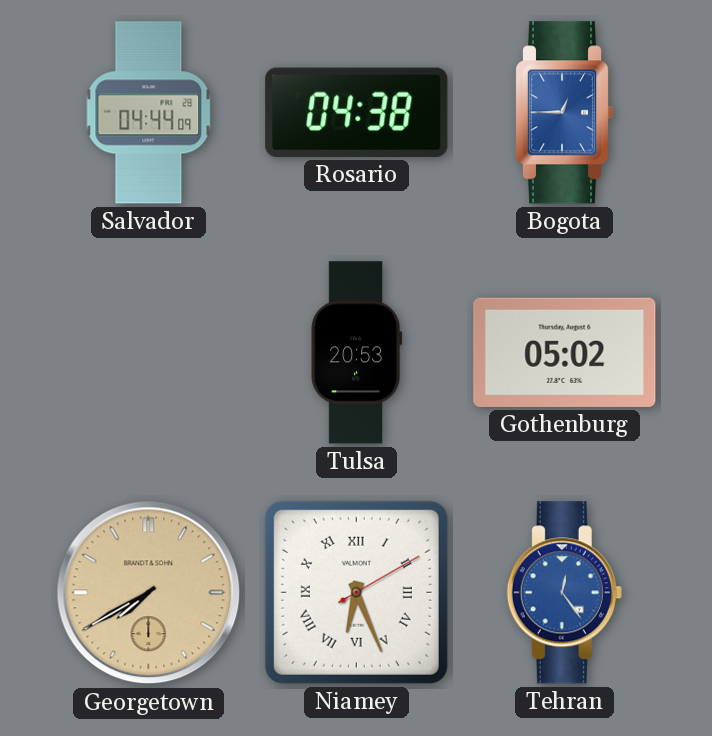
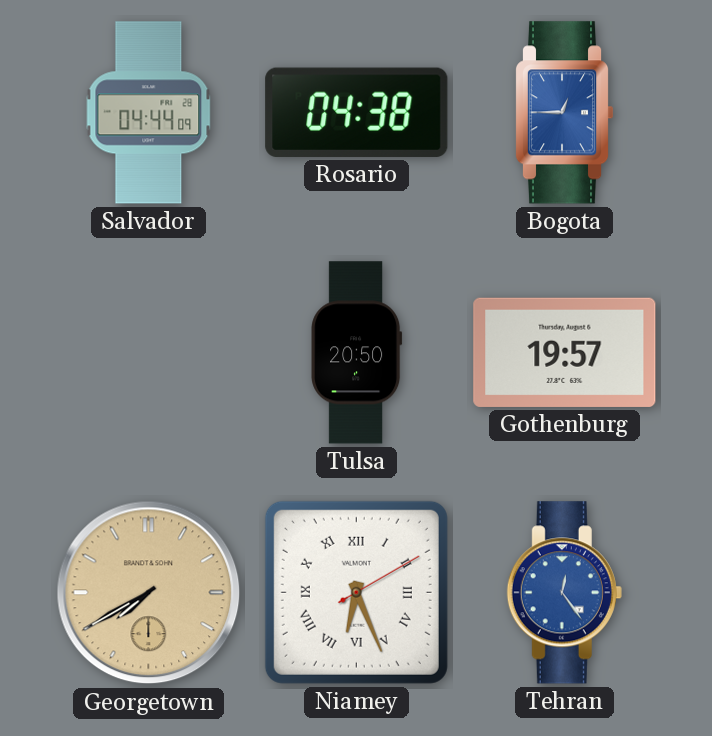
Tulsa: 20:53 -> 20:50
Gothenburg: 05:02 -> 19:57
